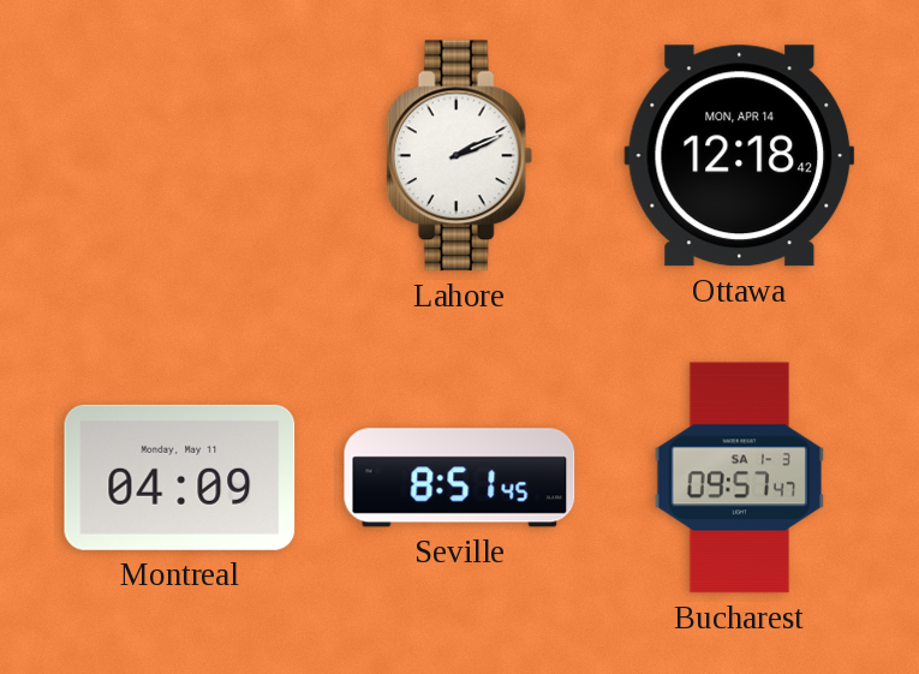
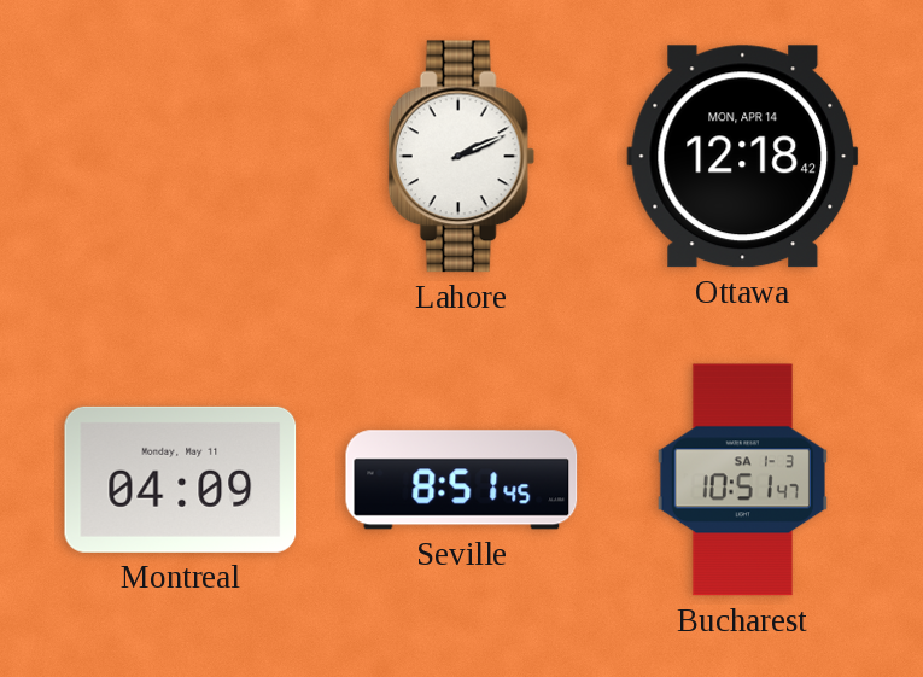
Bucharest: 09:57 -> 10:51
